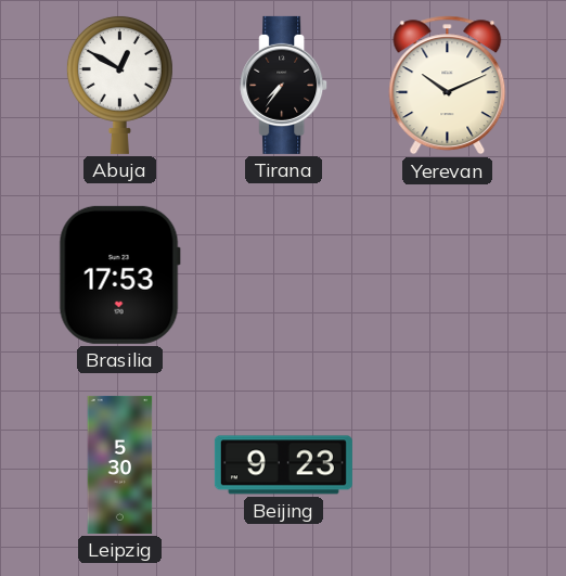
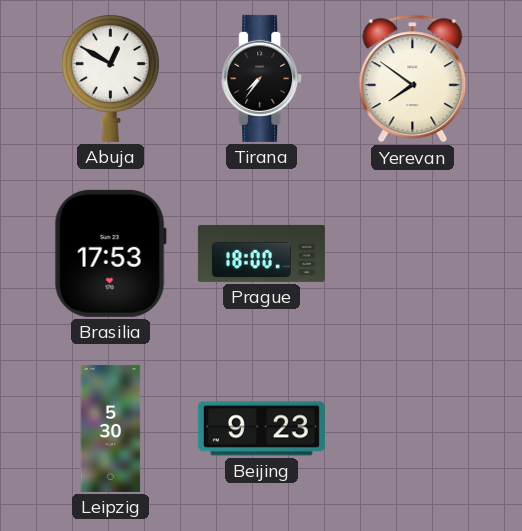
Yerevan: 10:11 -> 7:51
Prague: none -> 18:00
